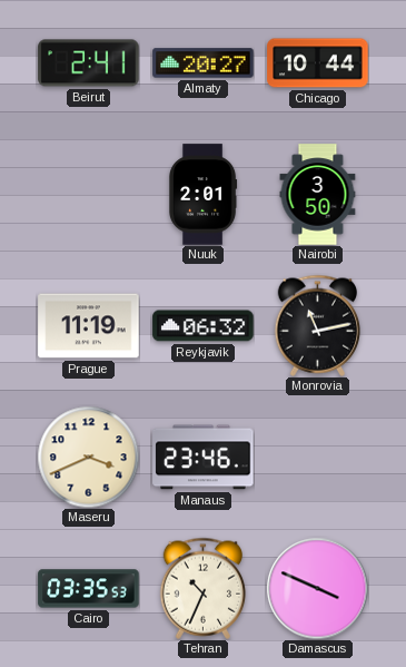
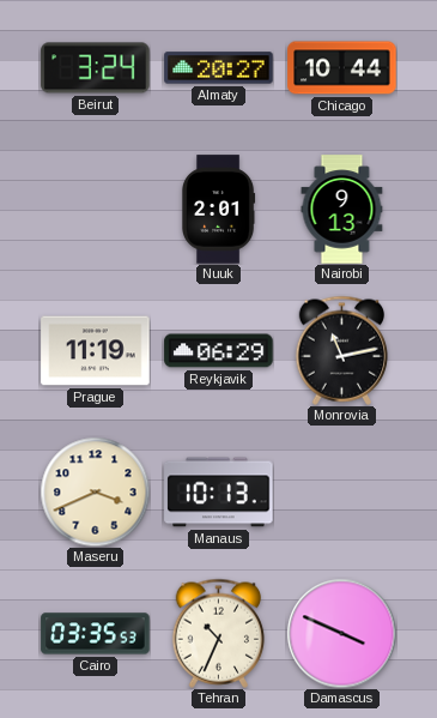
Beirut: 2:41 -> 3:24
Nairobi: 3:50 -> 9:13
Reykjavik: 06:32 -> 06:29
Manaus: 23:46 -> 10:13
